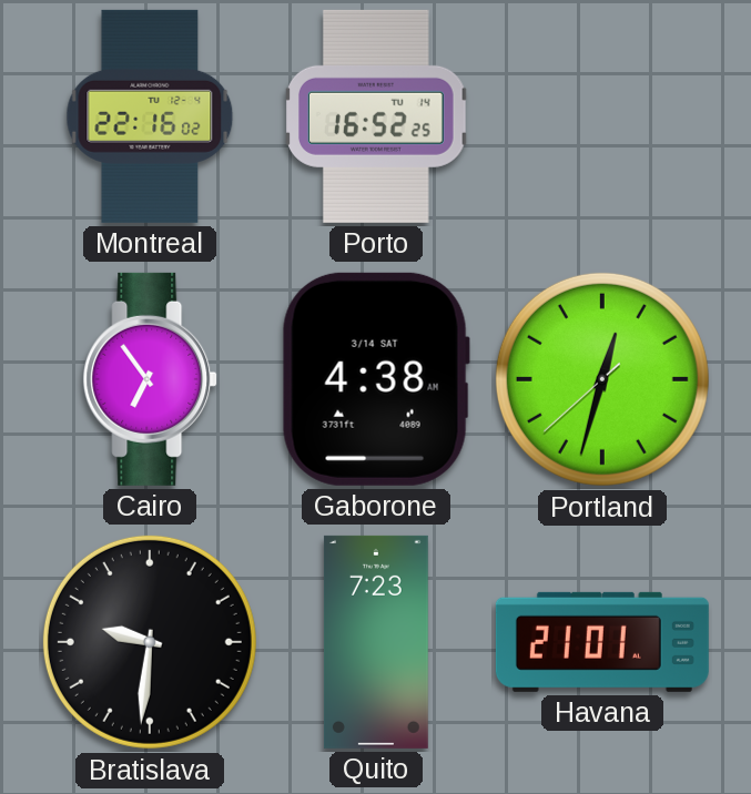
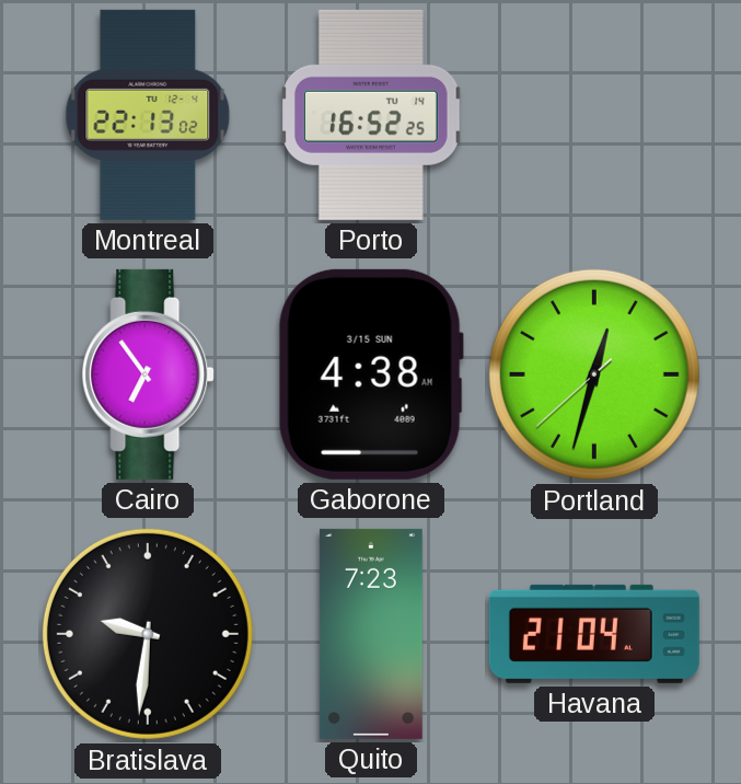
Montreal: 22:16 -> 22:13
Gaborone date: 3/14 SAT -> 3/15 SUN
Havana: 21:01 -> 21:04
